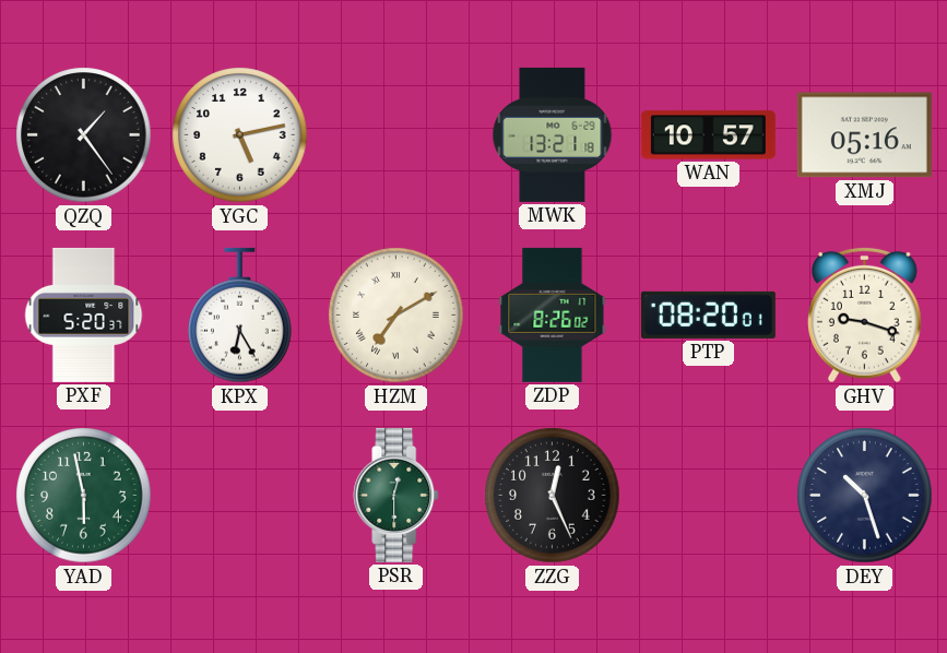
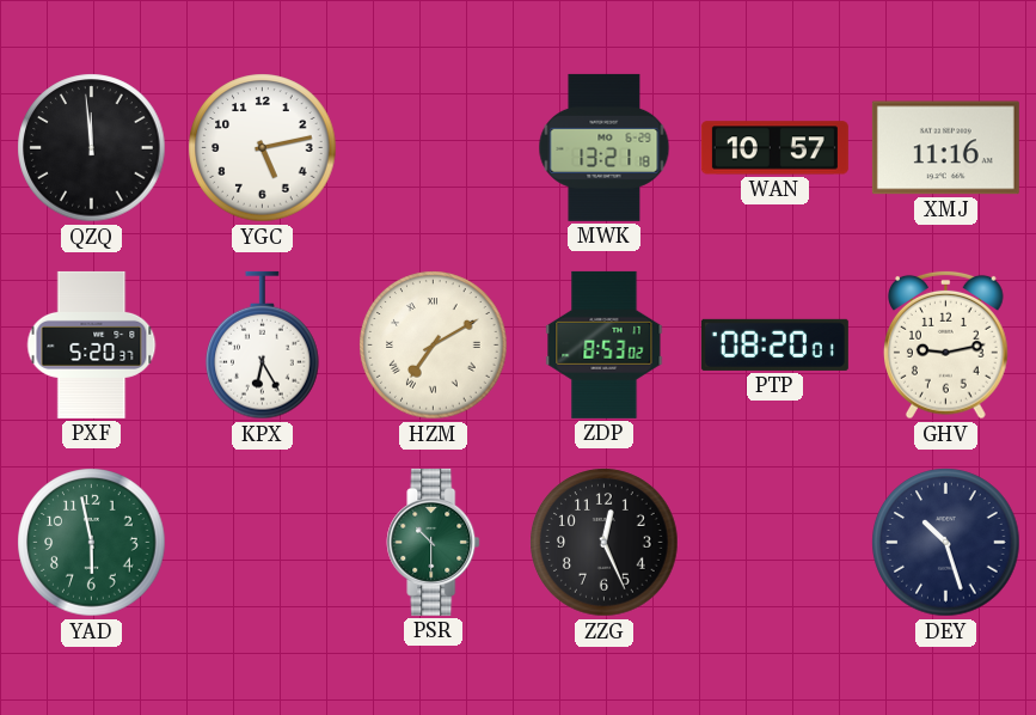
QZQ: 1:24 -> 11:59
XMJ: 05:16 -> 11:16
ZDP: 8:26 -> 8:53
GHV: 9:18 -> 9:13
PSR: 12:30 -> 10:30
